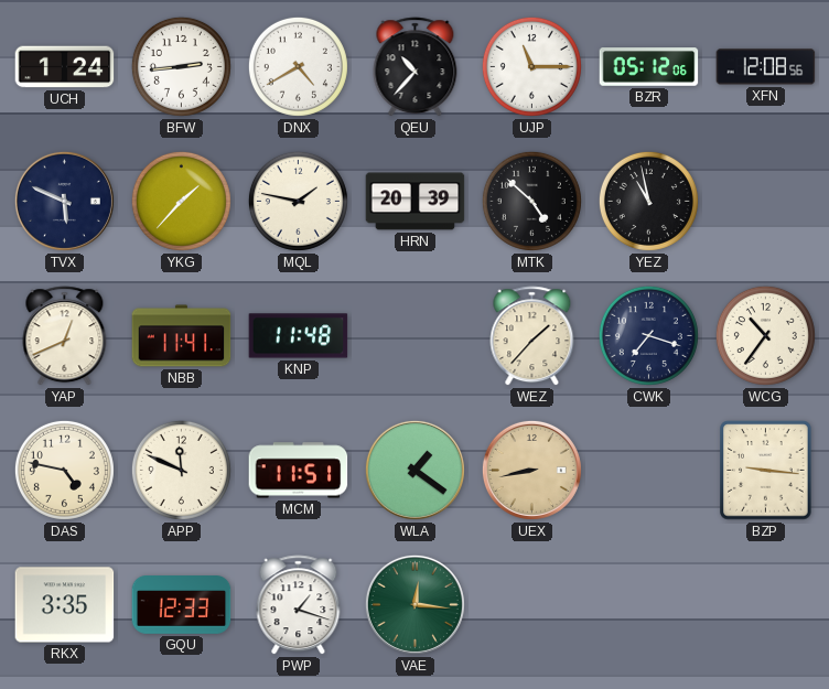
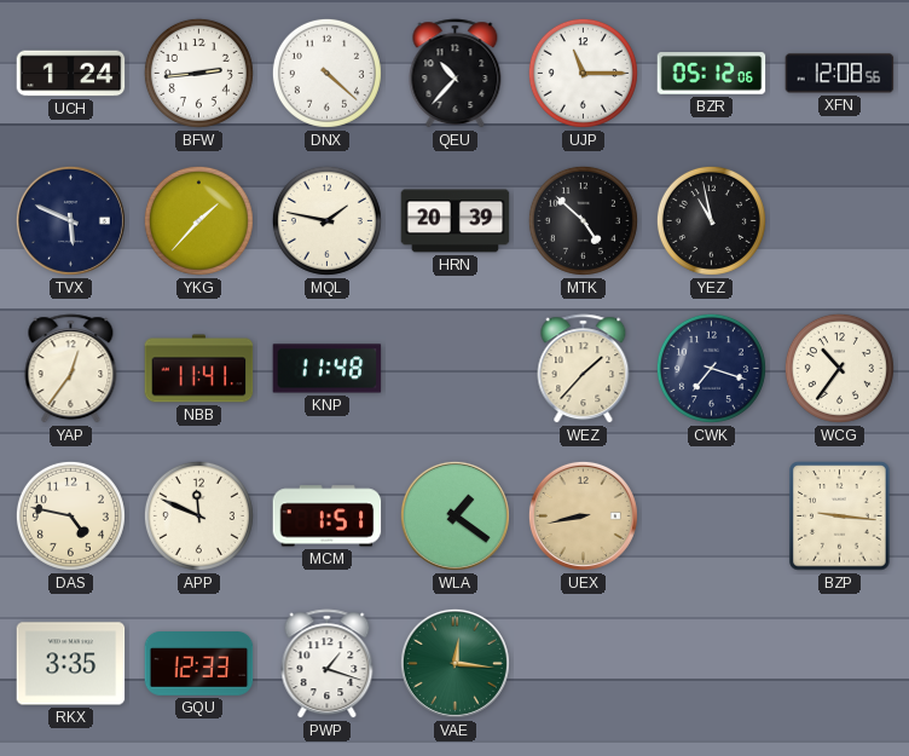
DNX: 4:40 -> 4:22
YAP: 12:41 -> 12:36
MCM: 11:51 -> 1:51
